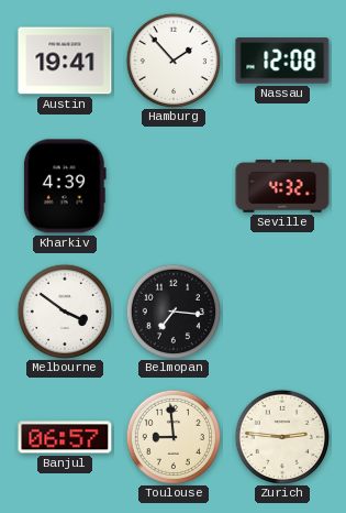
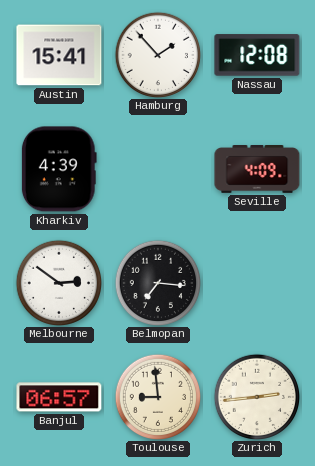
Austin: 19:41 -> 15:41
Seville: 4:32 -> 4:09
Melbourne: 3:51 -> 2:51
Zurich: 2:46 -> 2:44
